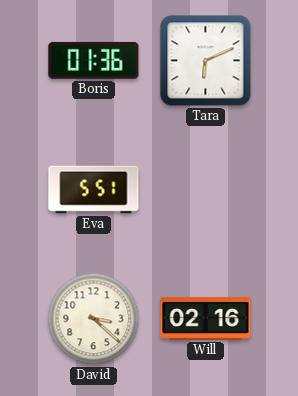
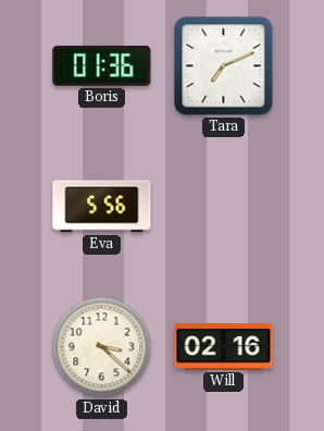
Tara: 6:11 -> 7:11
Eva: 5:51 -> 5:56
